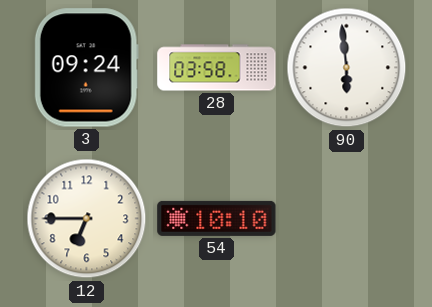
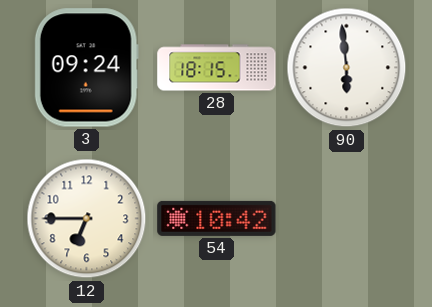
28: 03:58 -> 18:15
54: 10:10 -> 10:42
